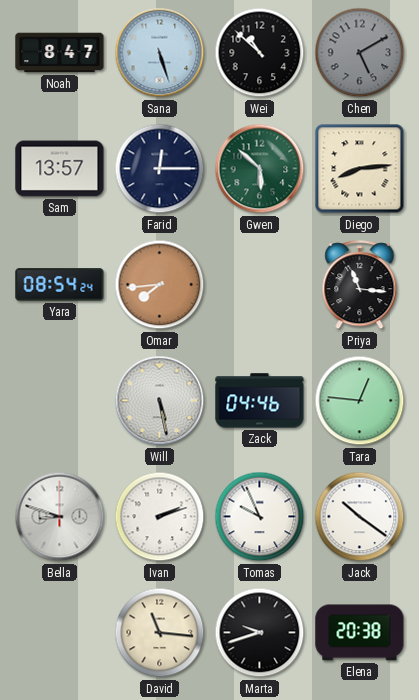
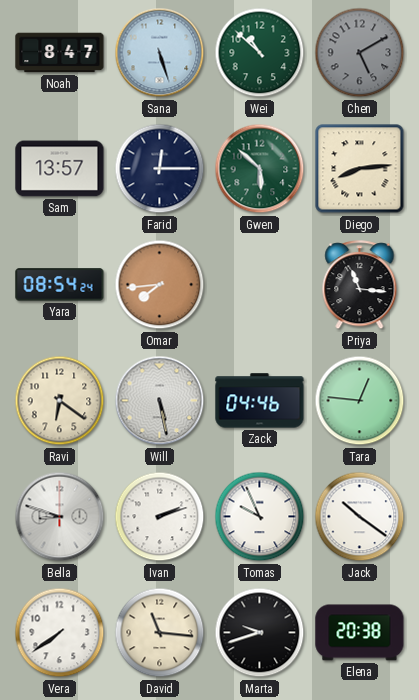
Wei dial: black -> green
Ravi: none -> 6:21
Vera: none -> 7:39
